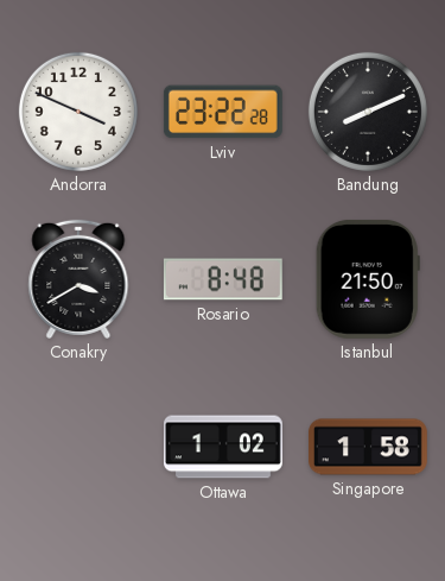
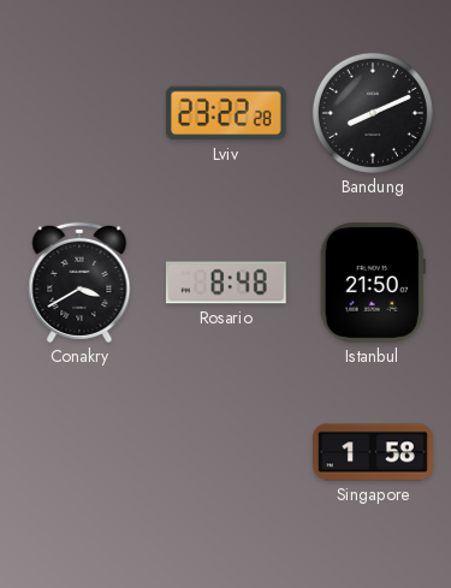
Andorra: 3:49 -> none
Ottawa: 1:02 -> none
